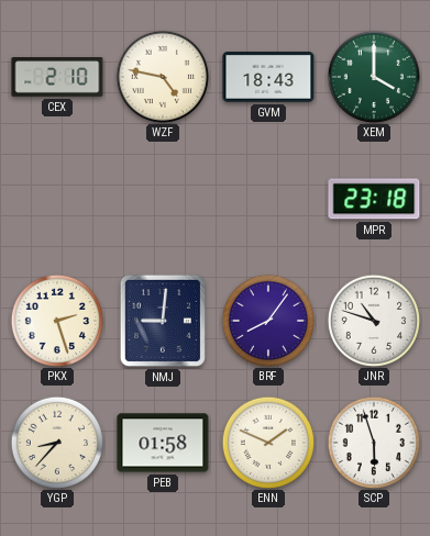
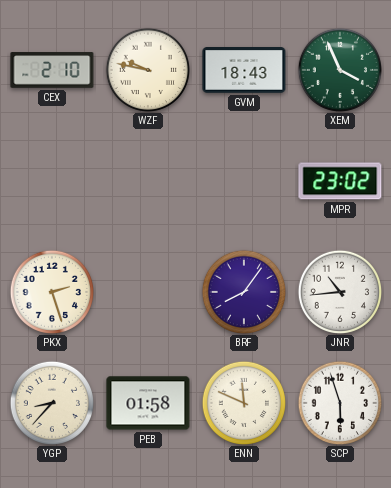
WZF: 4:47 -> 9:47
XEM: 4:00 -> 3:56
MPR: 23:18 -> 23:02
NMJ: 9:01 -> none
JNR: 10:48 -> 10:44
ENN: 1:49 -> 11:49
